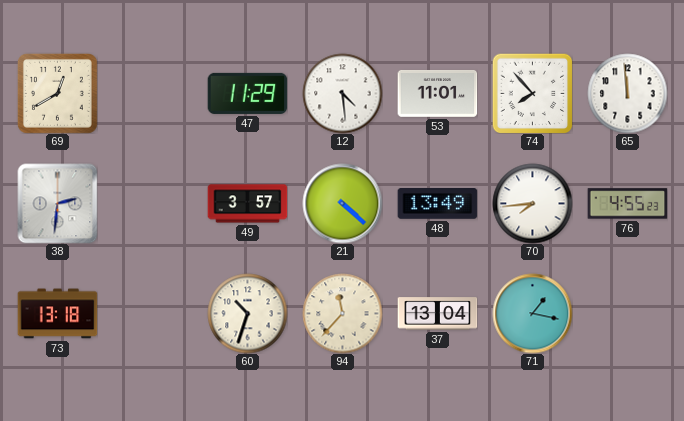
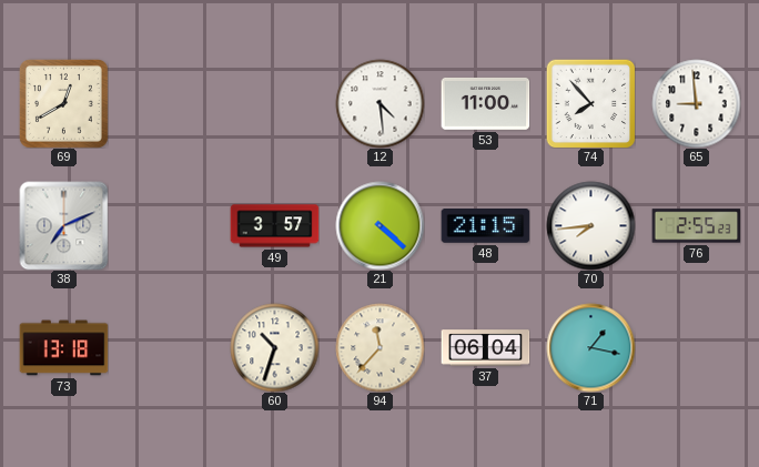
47: 11:29 -> none
53: 11:01 -> 11:00
65: 11:59 -> 8:59
38: 2:31 -> 7:11
48: 13:49 -> 21:15
76: 4:55 -> 2:55
37: 13:04 -> 06:04
